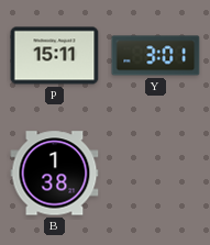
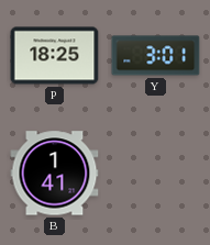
P: 15:11 -> 18:25
B: 1:38 -> 1:41
